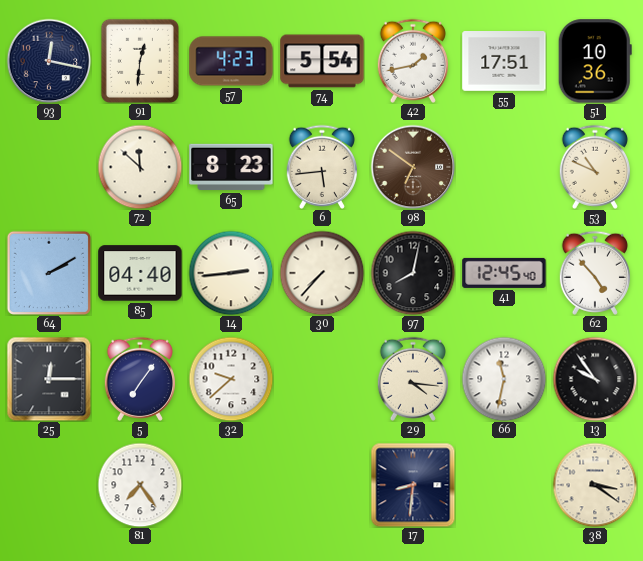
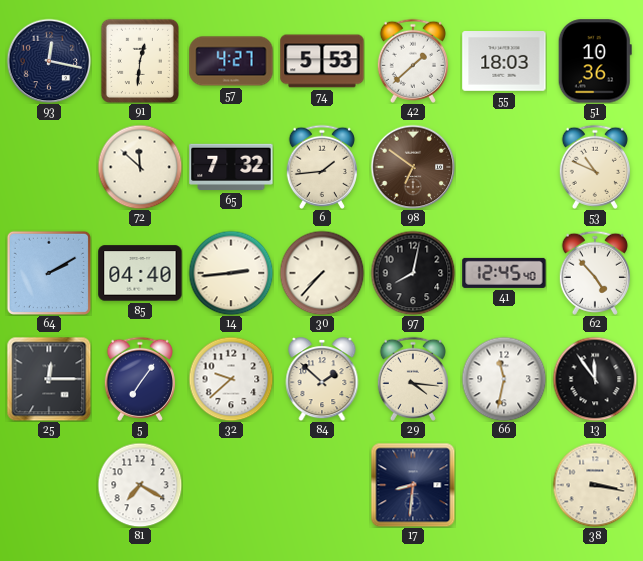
57: 4:23 -> 4:27
74: 5:54 -> 5:53
42: 1:43 -> 1:38
55: 17:51 -> 18:03
65: 8:23 -> 7:32
6: 5:44 -> 1:44
84: none -> 1:52
13: 9:54 -> 11:54
81: 7:24 -> 7:20
38: 3:21 -> 3:17
